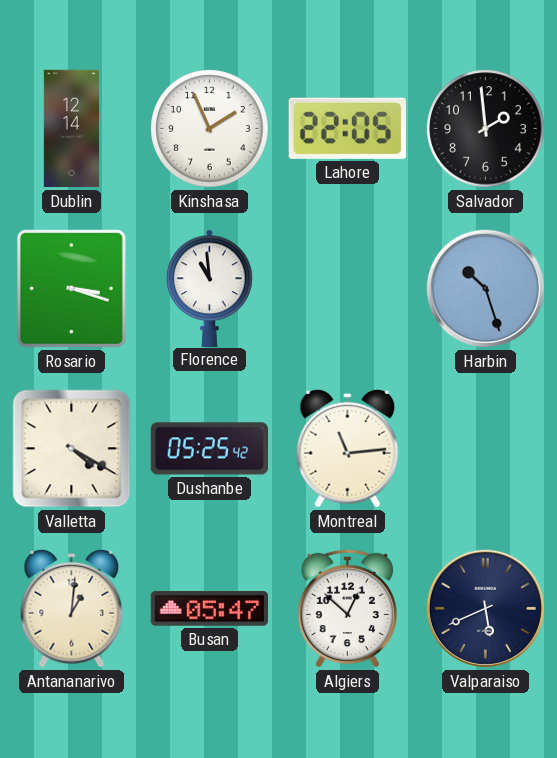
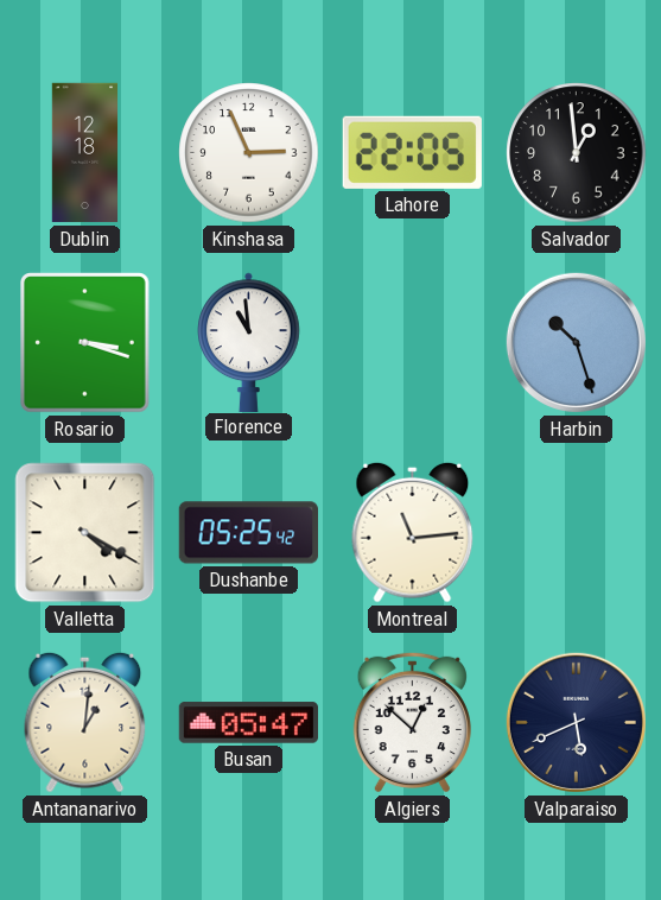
Dublin: 12:14 -> 12:18
Kinshasa: 1:56 -> 2:56
Salvador: 1:59 -> 12:59
